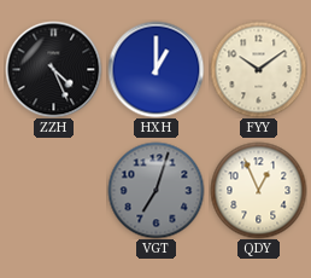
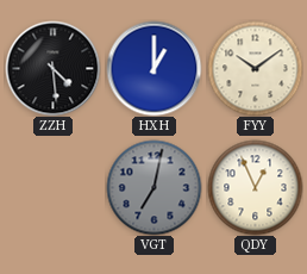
ZZH: 4:26 -> 4:29
VGT: 7:03 -> 7:02
